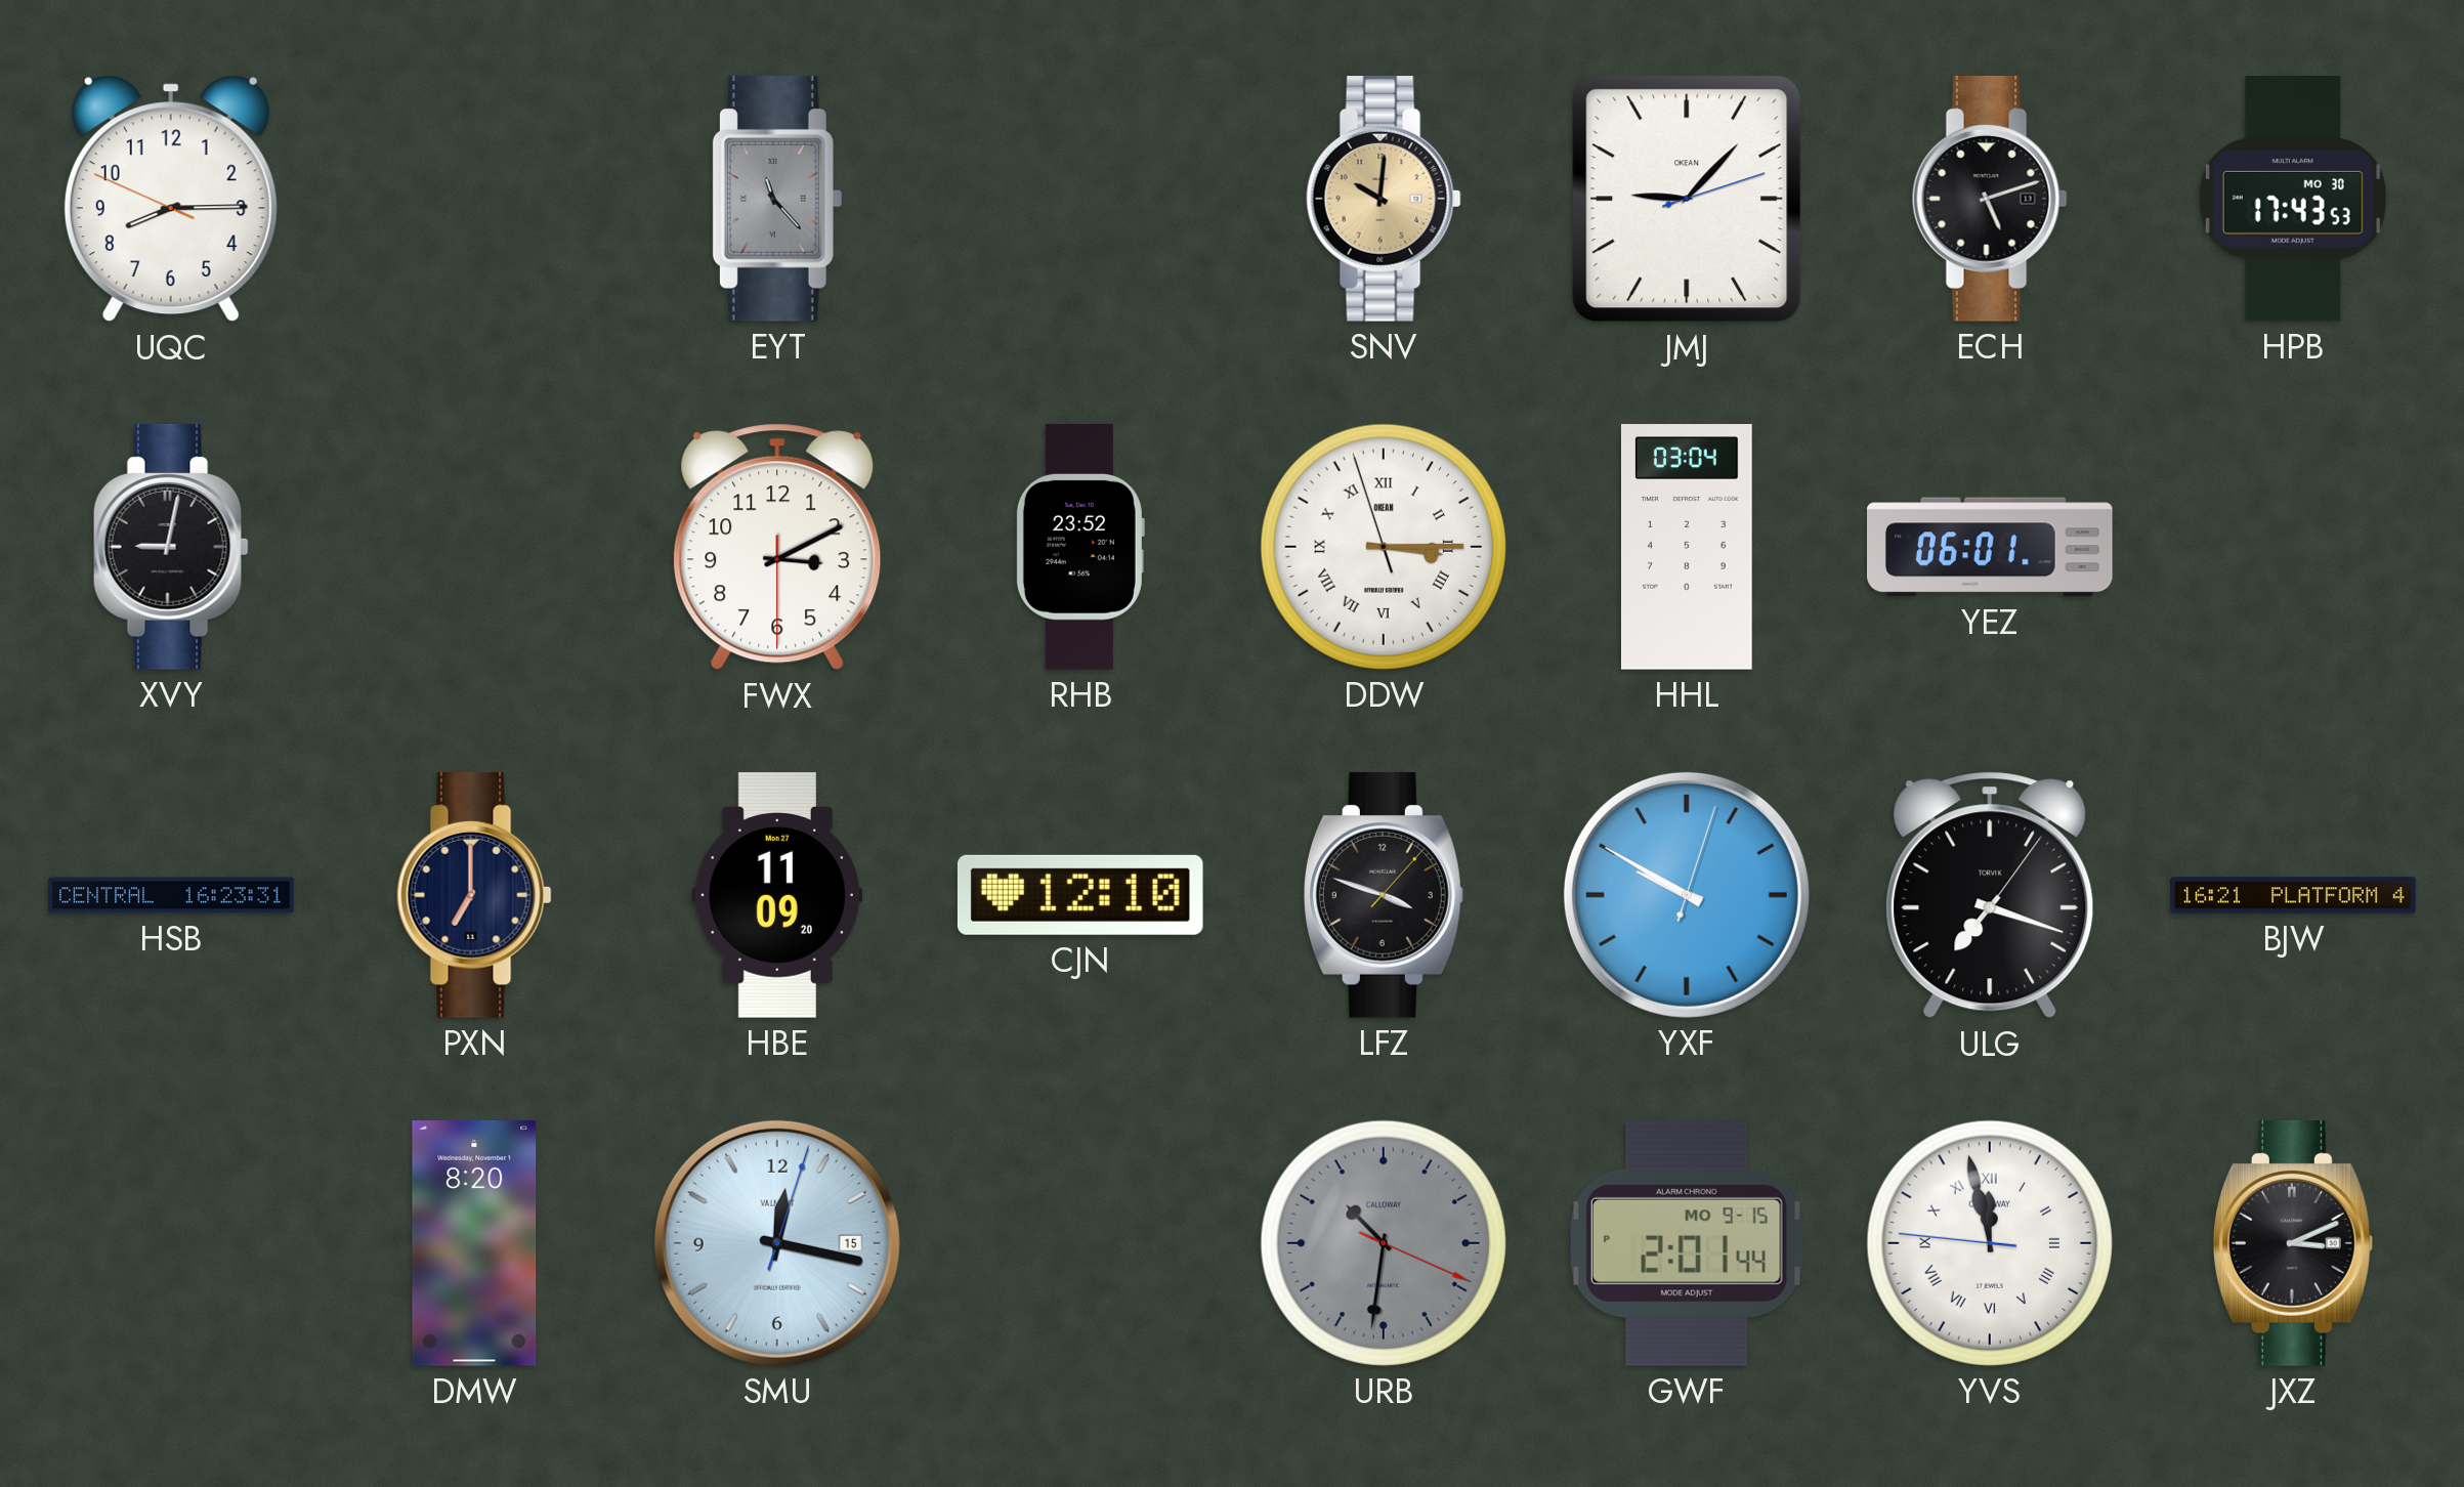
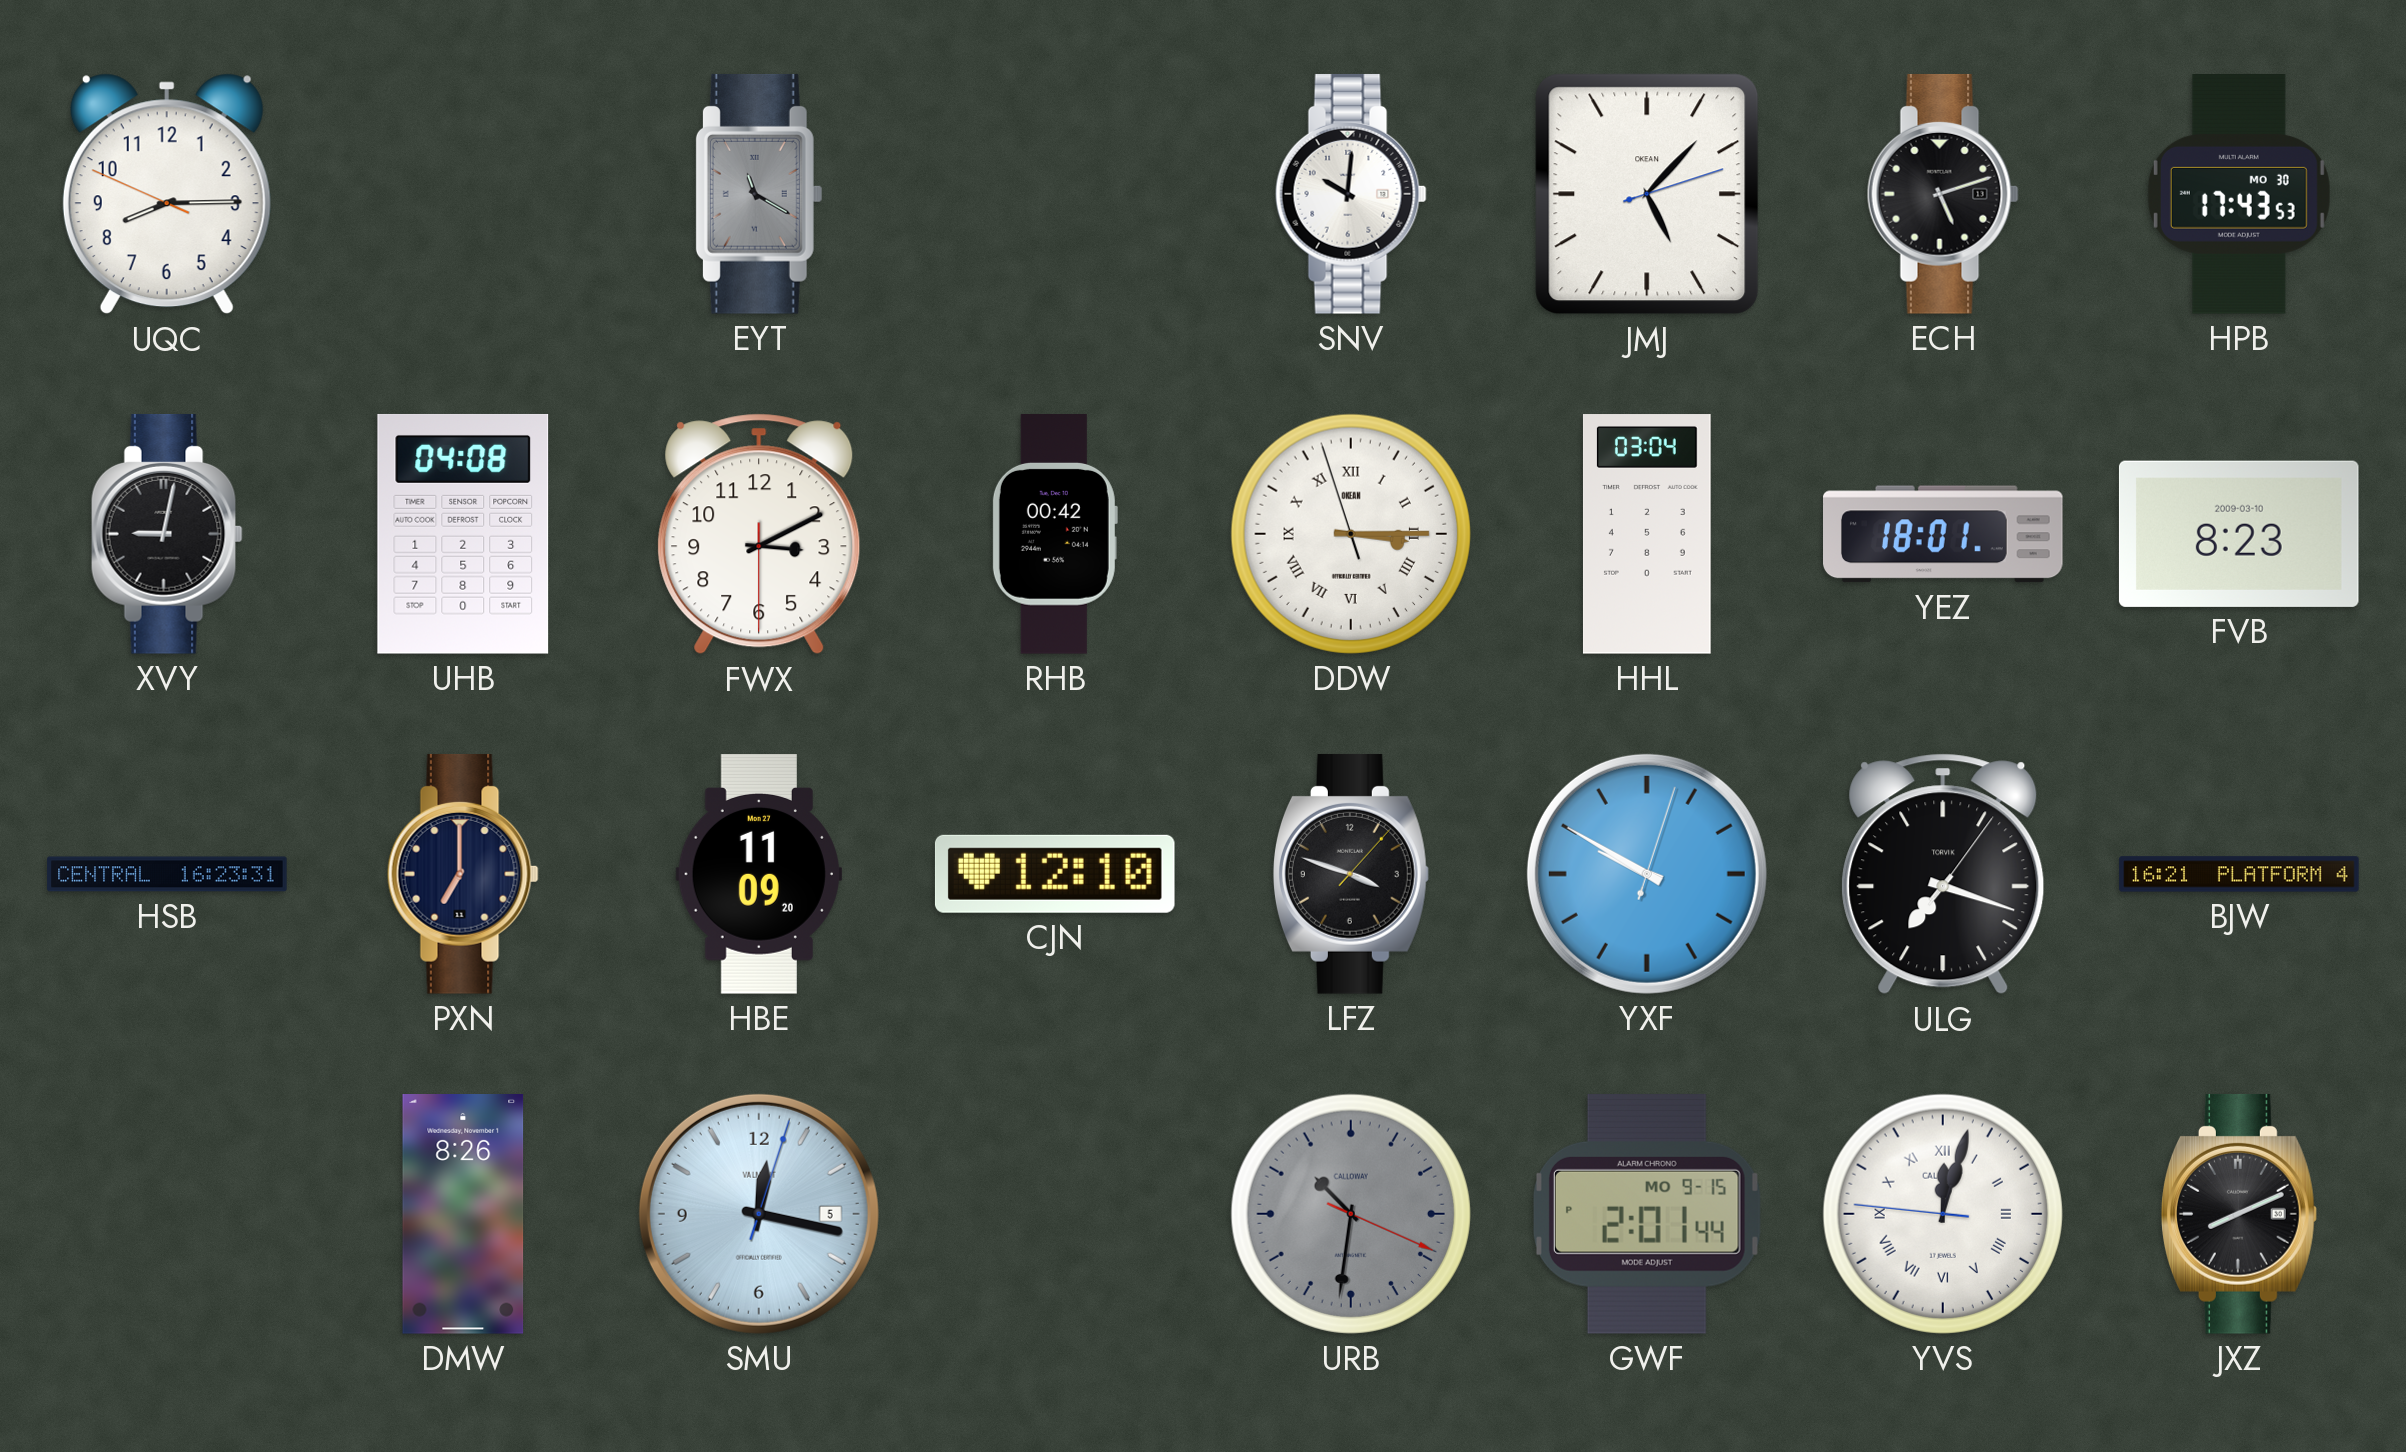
EYT: 11:23 -> 11:20
SNV dial: champagne -> white
JMJ: 9:07 -> 5:07
UHB: none -> 04:08
RHB: 23:52 -> 00:42
YEZ: 06:01 -> 18:01
FVB: none -> 8:23
DMW: 8:20 -> 8:26
SMU date: 15 -> 5
YVS: 11:57 -> 12:02
JXZ: 3:11 -> 8:11
